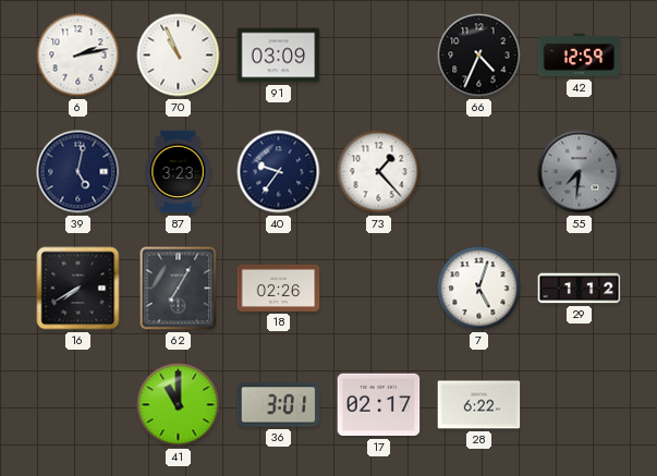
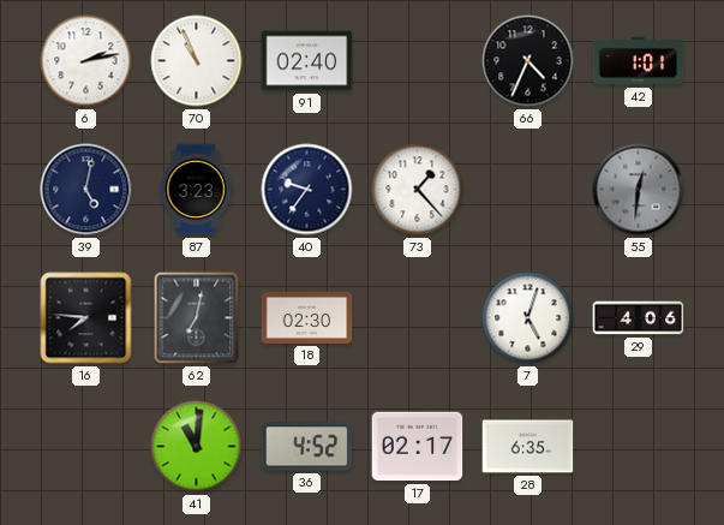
91: 03:09 -> 02:40
42: 12:59 -> 1:01
55: 7:31 -> 12:31
16: 7:40 -> 7:46
62: 7:05 -> 7:02
18: 02:26 -> 02:30
29: 1:12 -> 4:06
41: 11:00 -> 11:01
36: 3:01 -> 4:52
28: 6:22 -> 6:35
